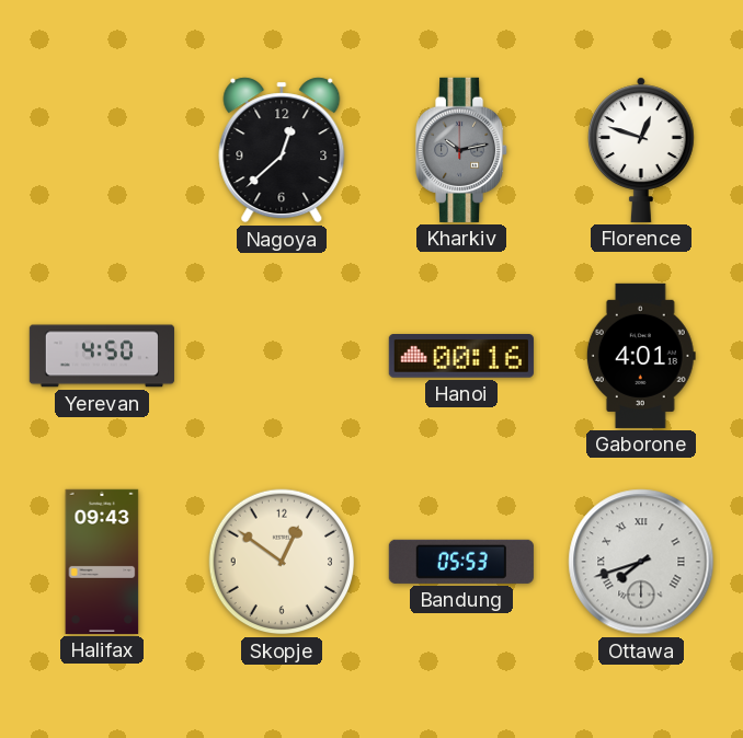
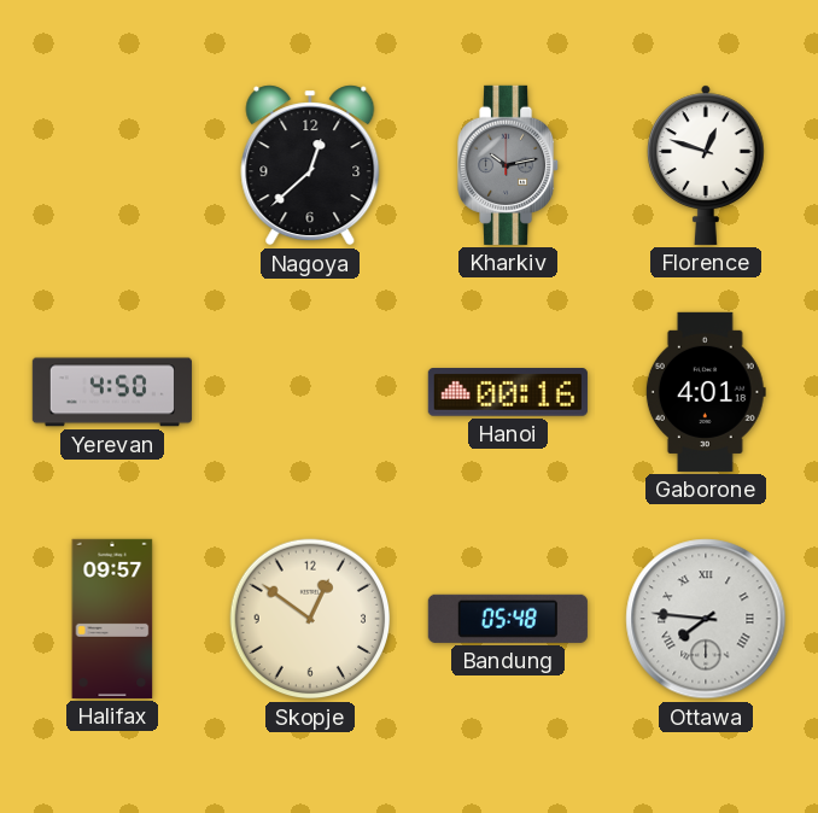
Halifax: 09:43 -> 09:57
Bandung: 05:53 -> 05:48
Ottawa: 7:42 -> 7:46
